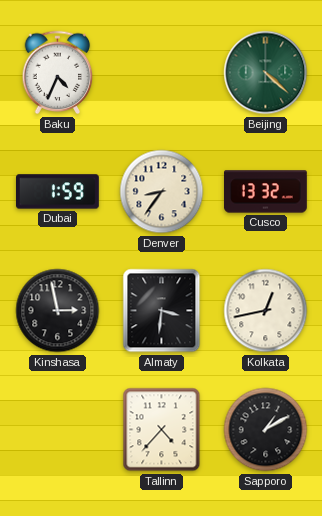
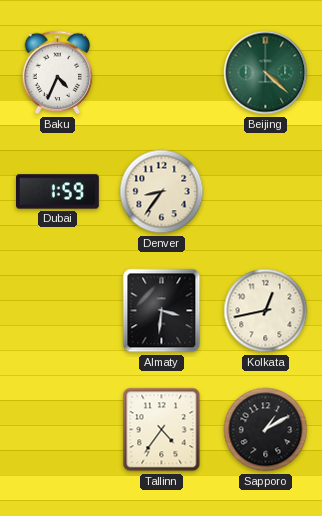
Cusco: 13:32 -> none
Kinshasa: 2:58 -> none
Tallinn: 4:37 -> 4:36
